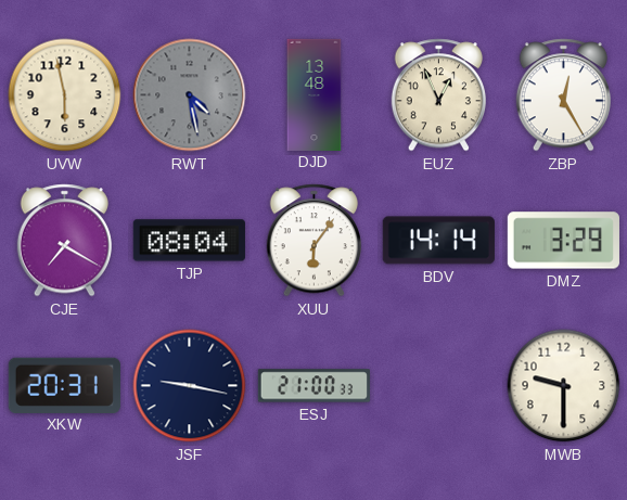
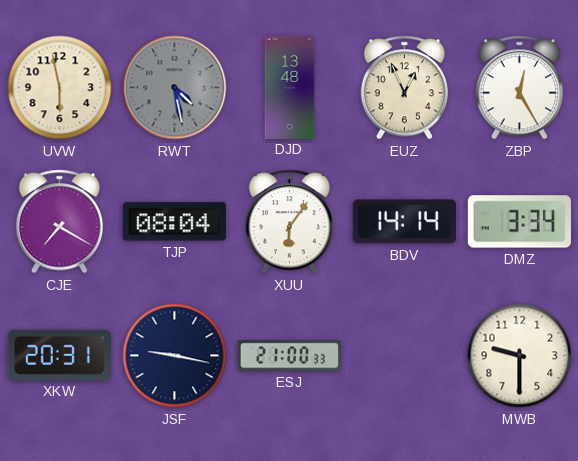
DMZ: 3:29 -> 3:34
